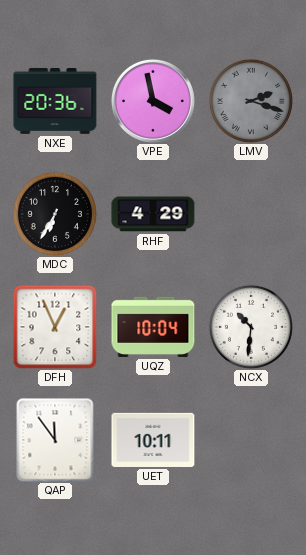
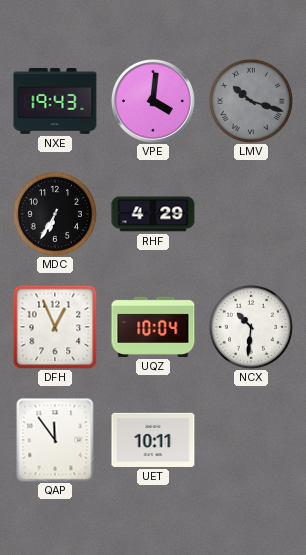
NXE: 20:36 -> 19:43
VPE: 3:58 -> 4:01
LMV: 2:18 -> 10:18
